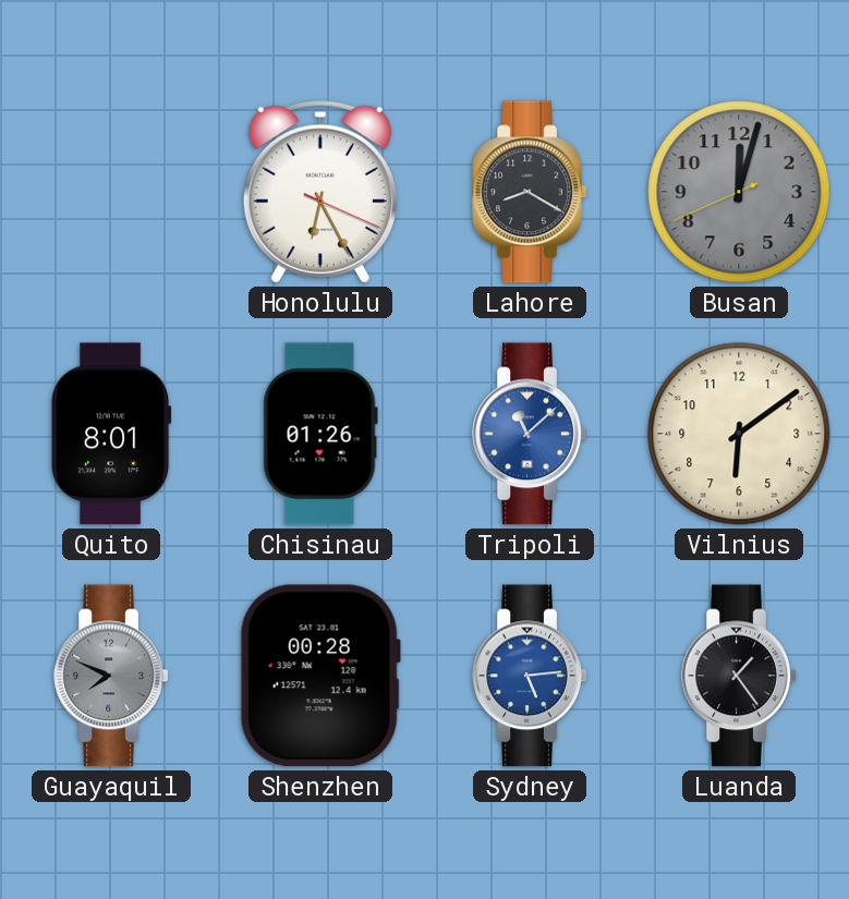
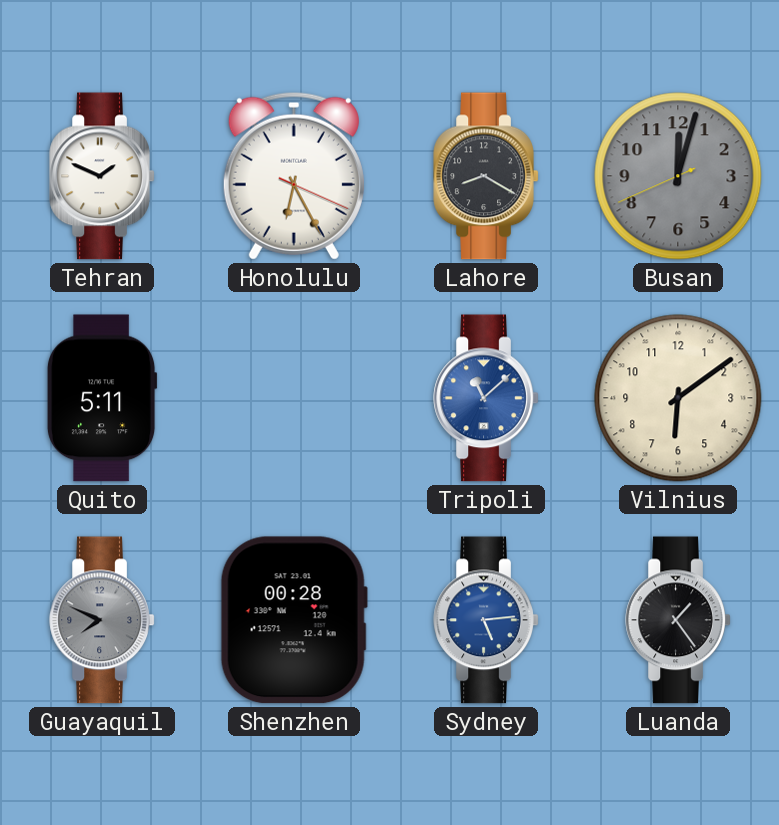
Tehran: none -> 1:49
Quito: 8:01 -> 5:11
Chisinau: 01:26 -> none
